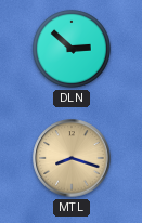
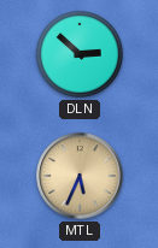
MTL: 8:18 -> 5:34
